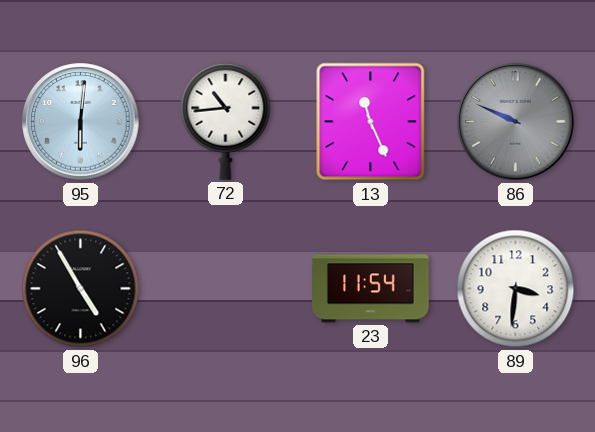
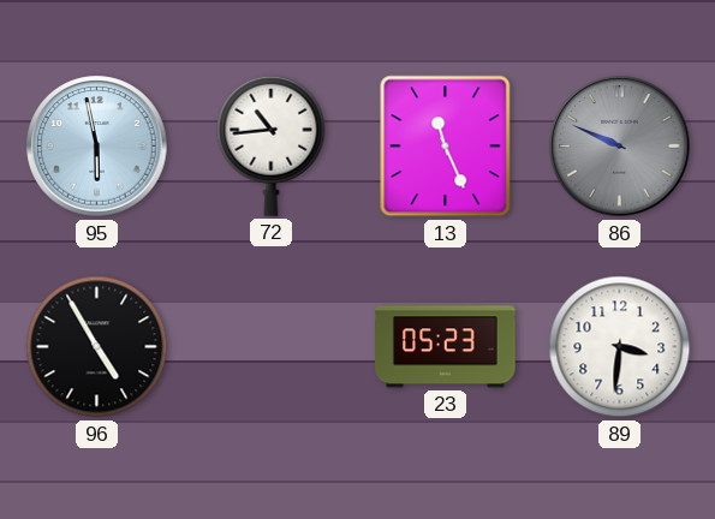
95: 6:01 -> 5:58
23: 11:54 -> 05:23
